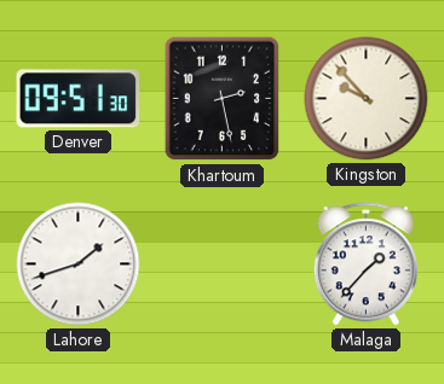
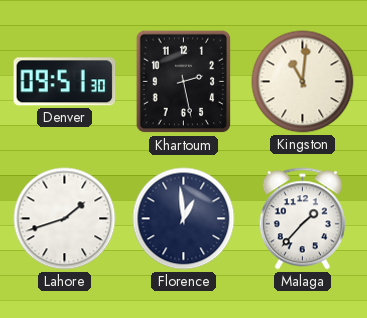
Kingston: 9:53 -> 11:01
Florence: none -> 12:59
